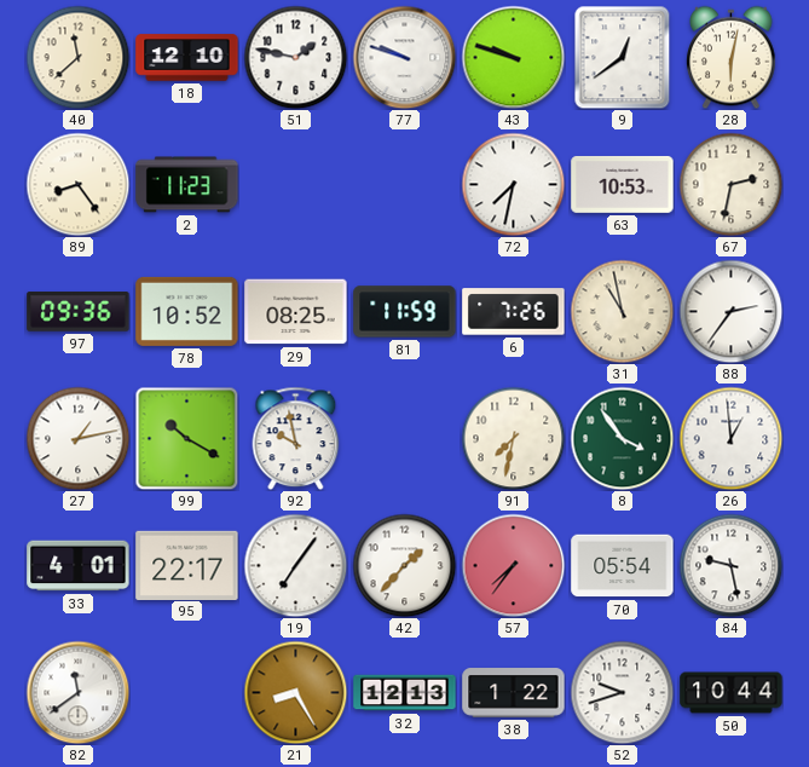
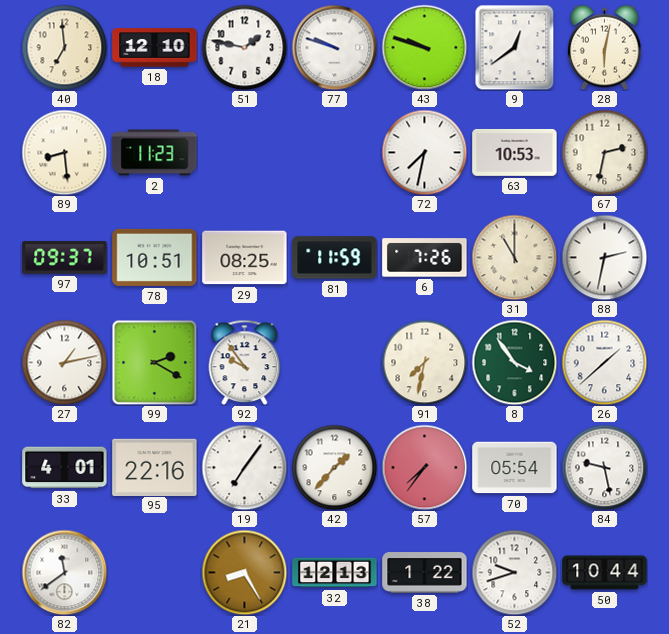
40: 11:38 -> 6:59
89: 8:24 -> 8:29
97: 09:36 -> 09:37
78: 10:52 -> 10:51
31: 10:58 -> 11:00
88: 2:36 -> 2:32
99: 10:20 -> 2:20
92: 9:58 -> 9:54
26: 12:59 -> 1:38
95: 22:17 -> 22:16
